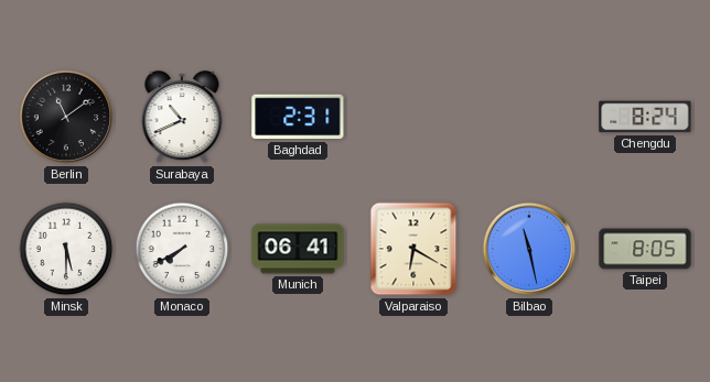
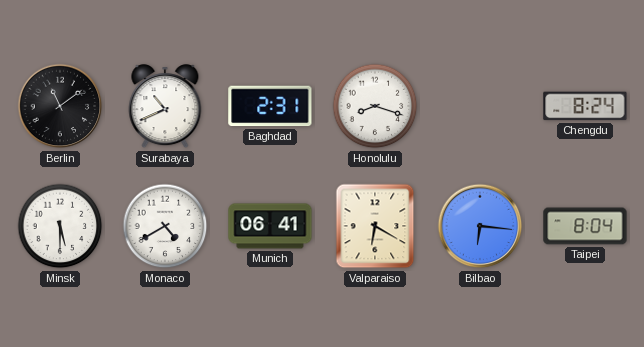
Honolulu: none -> 8:18
Monaco: 7:40 -> 4:40
Bilbao: 11:28 -> 6:16
Taipei: 8:05 -> 8:04
